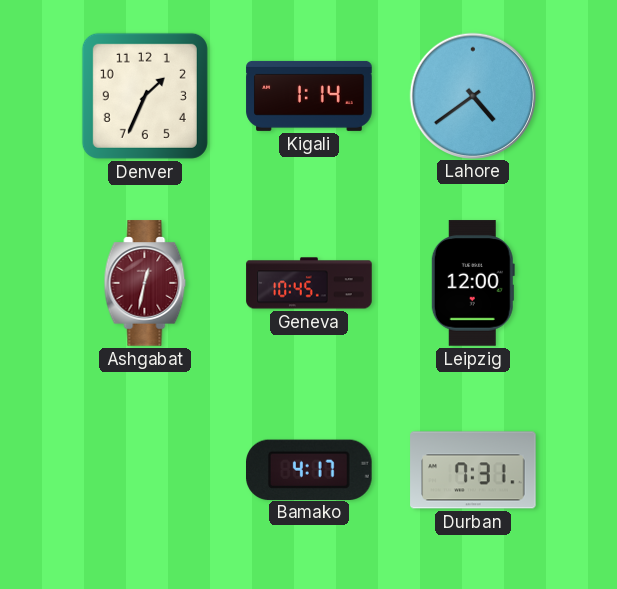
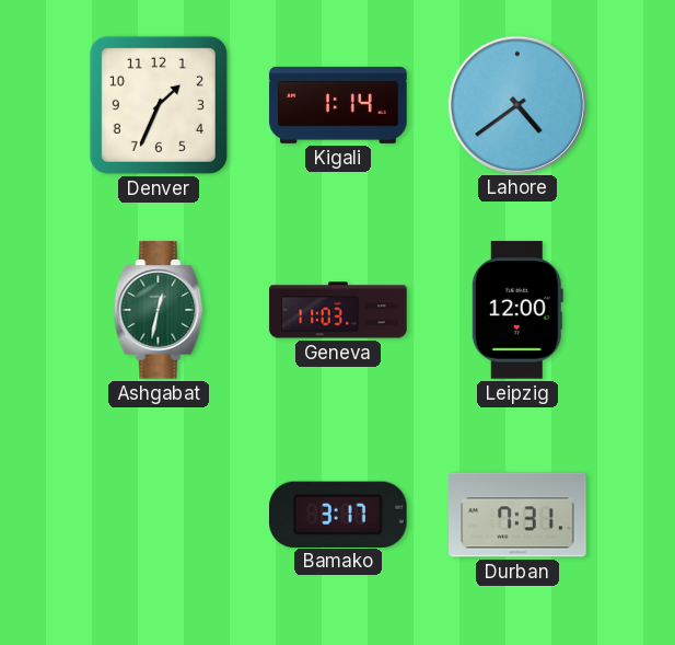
Ashgabat dial: burgundy -> green
Geneva: 10:45 -> 11:03
Bamako: 4:17 -> 3:17
